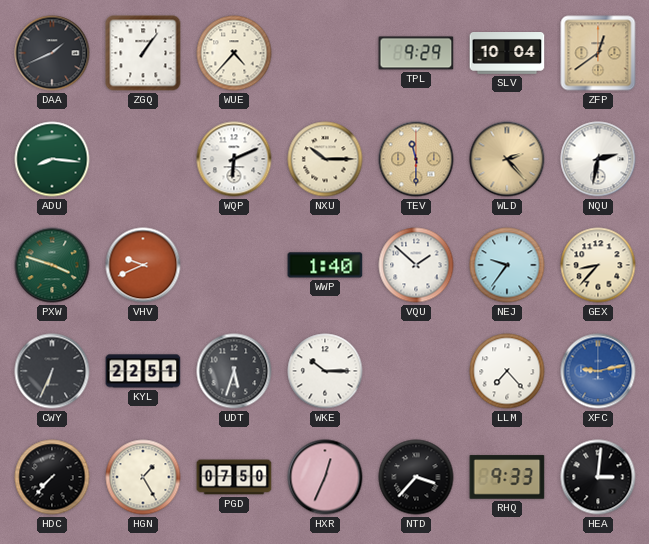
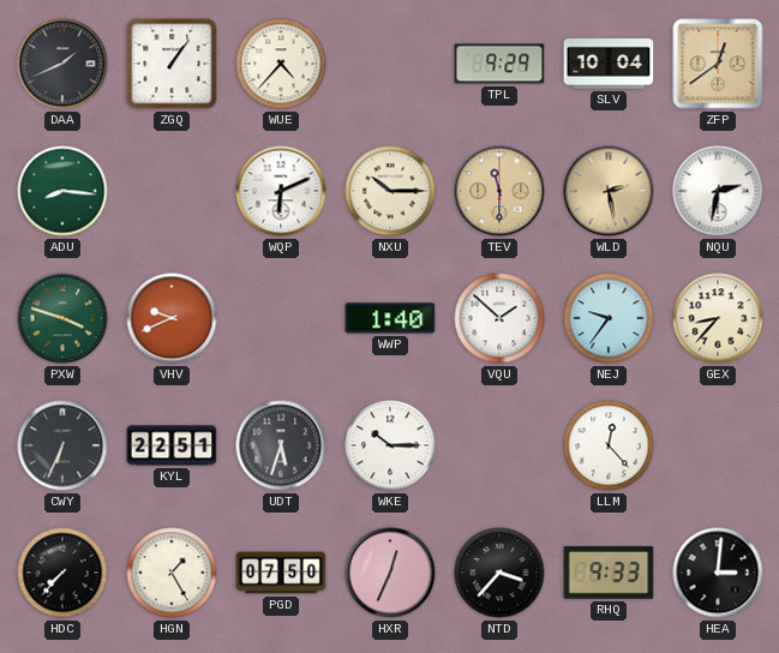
WLD: 2:23 -> 2:28
LLM: 7:23 -> 12:23
XFC: 9:13 -> none
